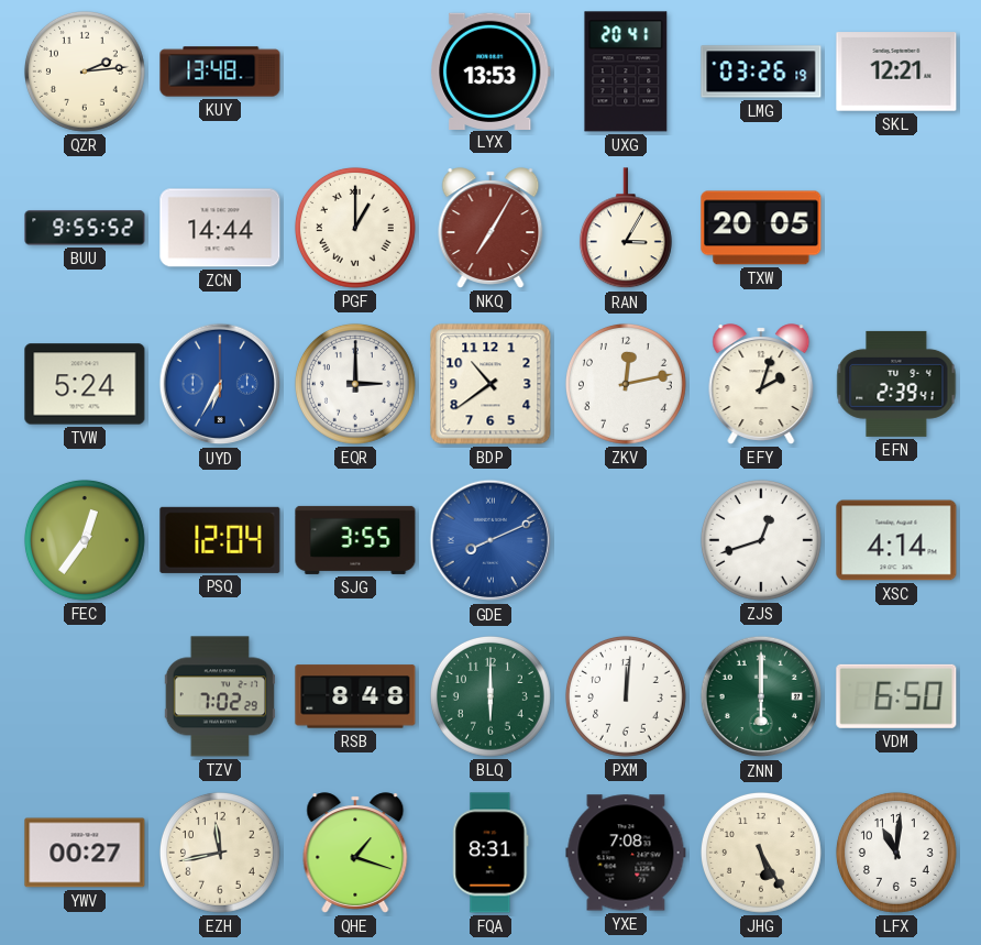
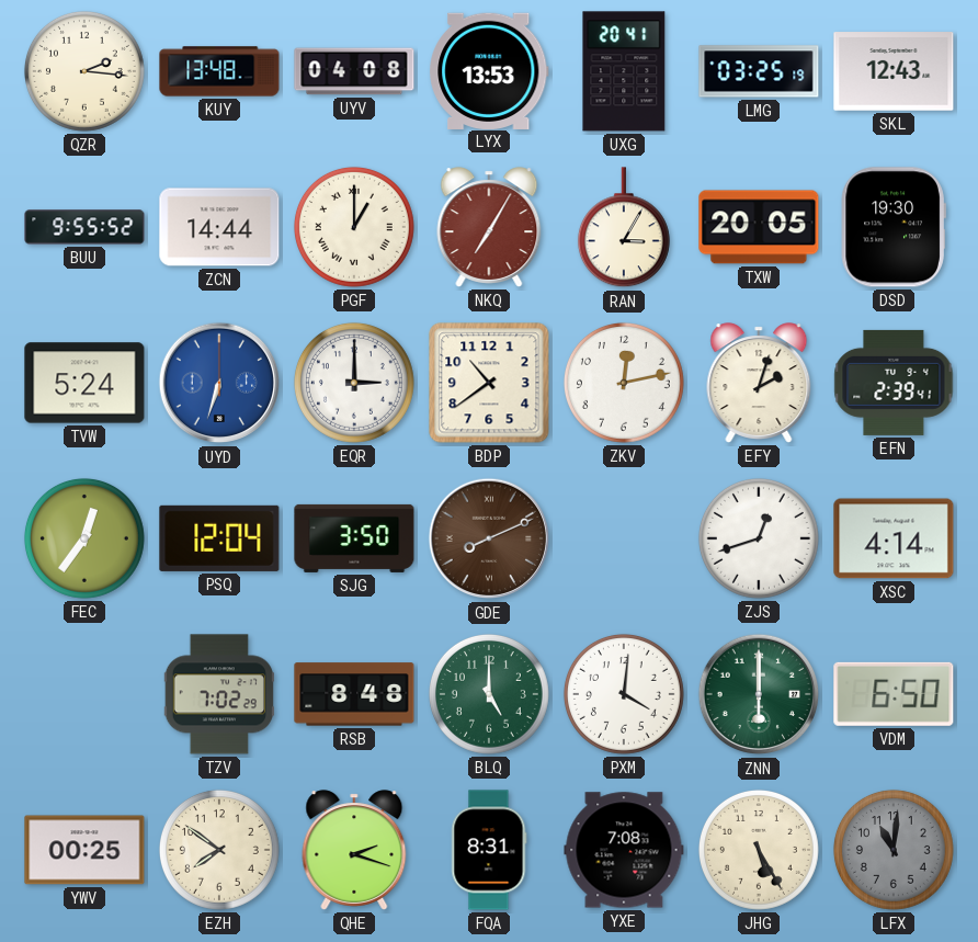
QZR: 2:14 -> 2:16
UYV: none -> 04:08
LMG: 03:26 -> 03:25
SKL: 12:21 -> 12:43
DSD: none -> 19:30
UYD: 6:35 -> 6:33
SJG: 3:55 -> 3:50
GDE dial: blue -> brown
BLQ: 6:00 -> 5:00
PXM: 12:01 -> 4:01
YWV: 00:27 -> 00:25
EZH: 11:43 -> 7:51
QHE: 1:18 -> 2:18
LFX dial: white -> grey
